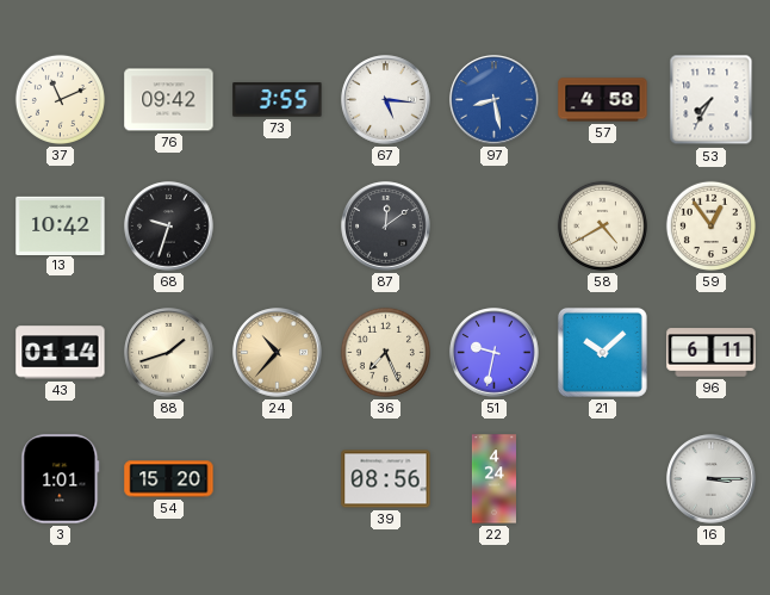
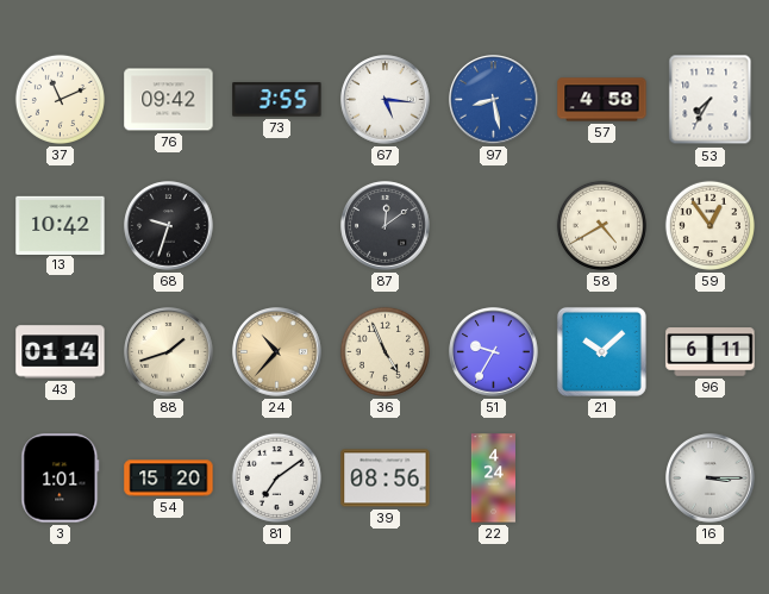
36: 7:26 -> 4:56
51: 9:32 -> 9:35
81: none -> 7:09
